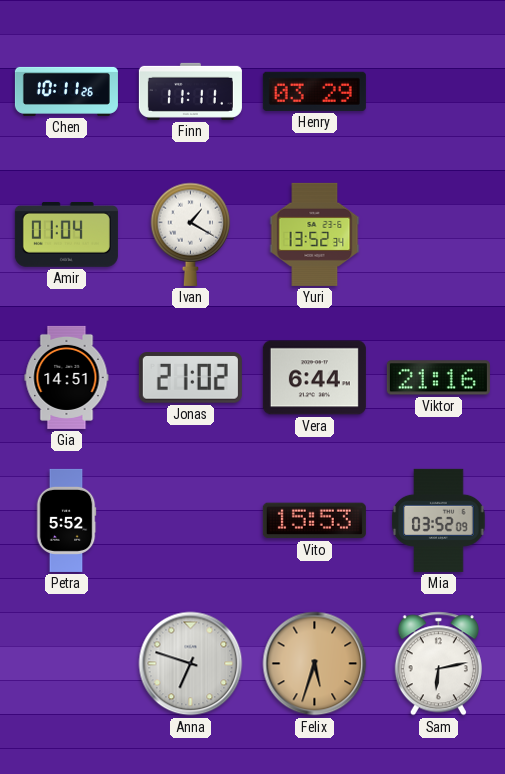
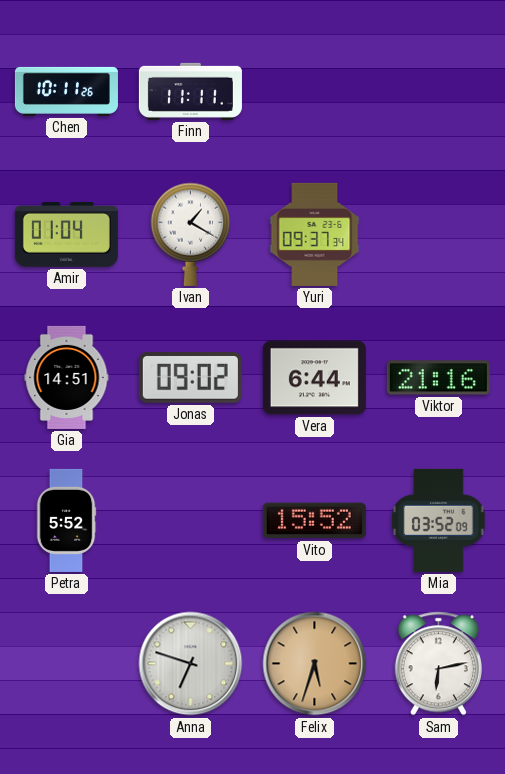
Henry: 03:29 -> none
Yuri: 13:52 -> 09:37
Jonas: 21:02 -> 09:02
Vito: 15:53 -> 15:52
